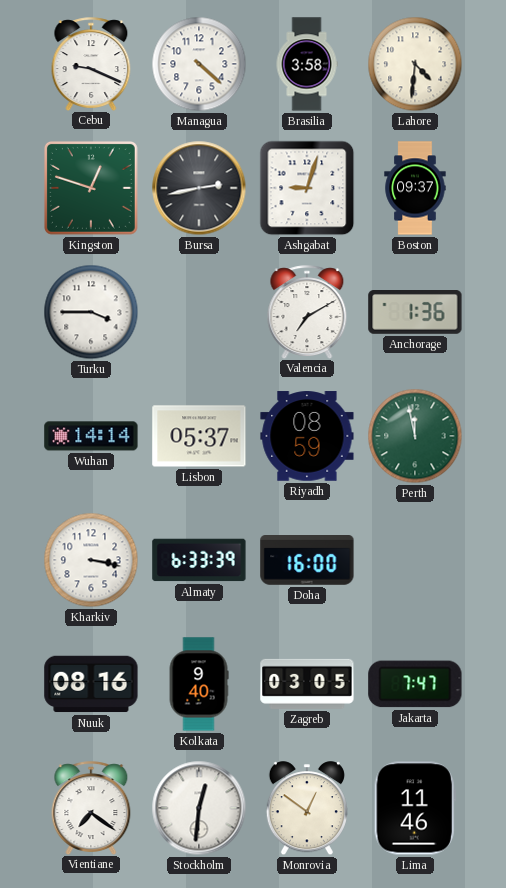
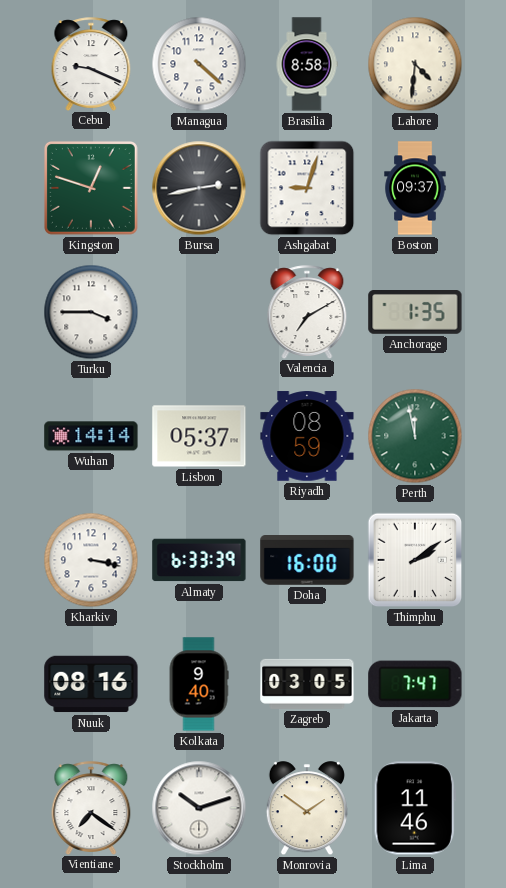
Brasilia: 3:58 -> 8:58
Anchorage: 1:36 -> 1:35
Thimphu: none -> 2:09
Stockholm: 12:31 -> 10:12
Monrovia: 12:51 -> 1:51
